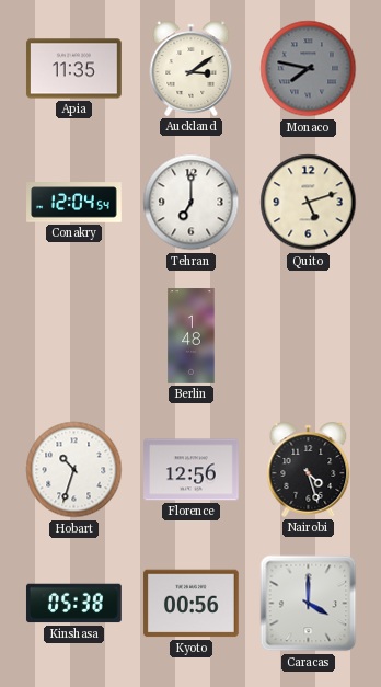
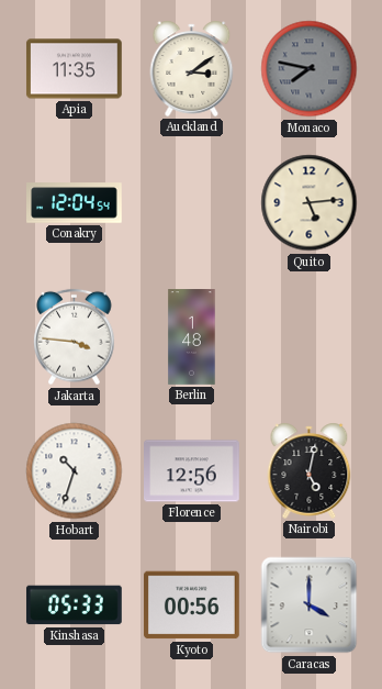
Tehran: 7:00 -> none
Quito: 5:12 -> 5:14
Jakarta: none -> 3:46
Nairobi: 4:27 -> 5:02
Kinshasa: 05:38 -> 05:33
